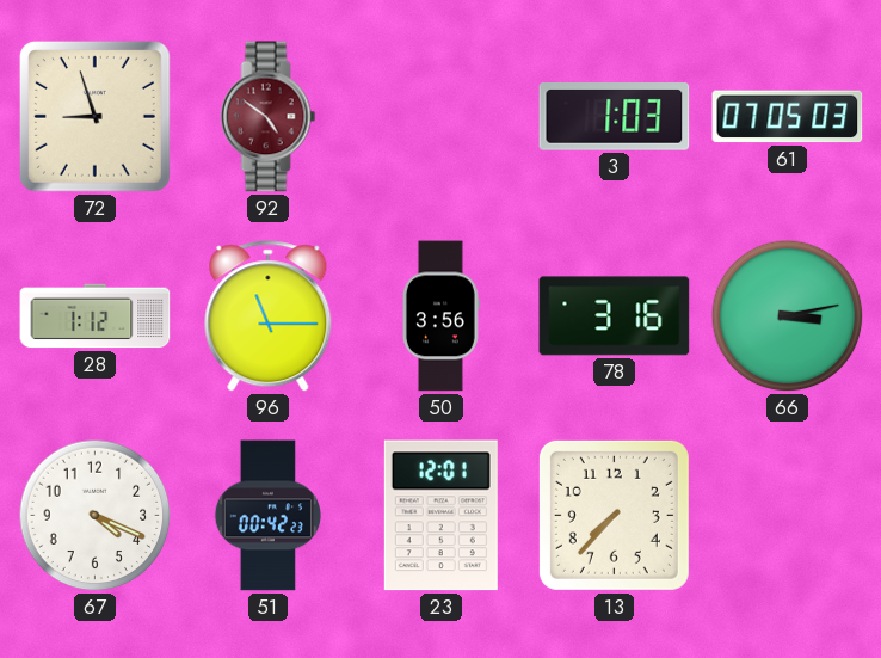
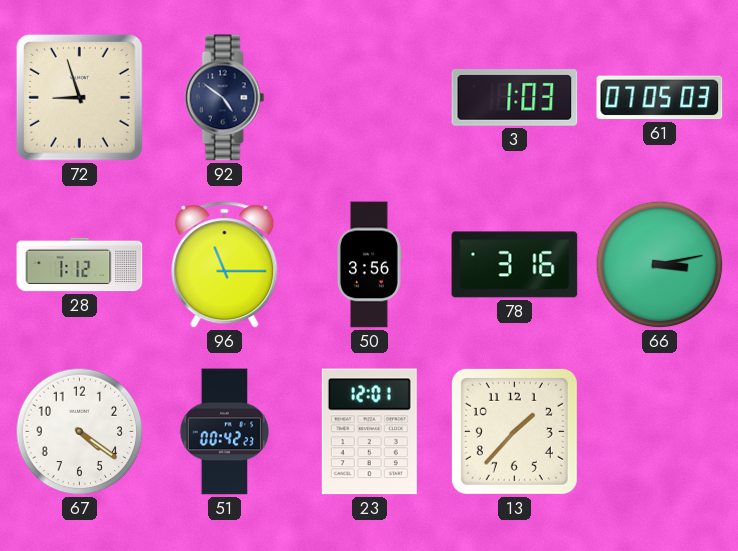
92 dial: burgundy -> navy
67: 4:19 -> 4:21
13: 7:37 -> 1:37
